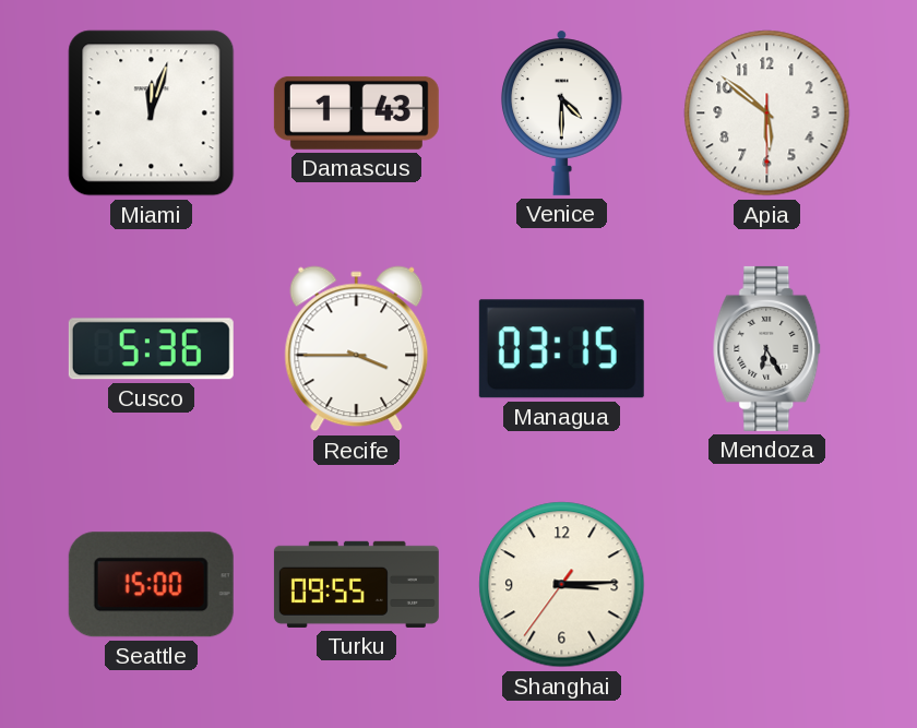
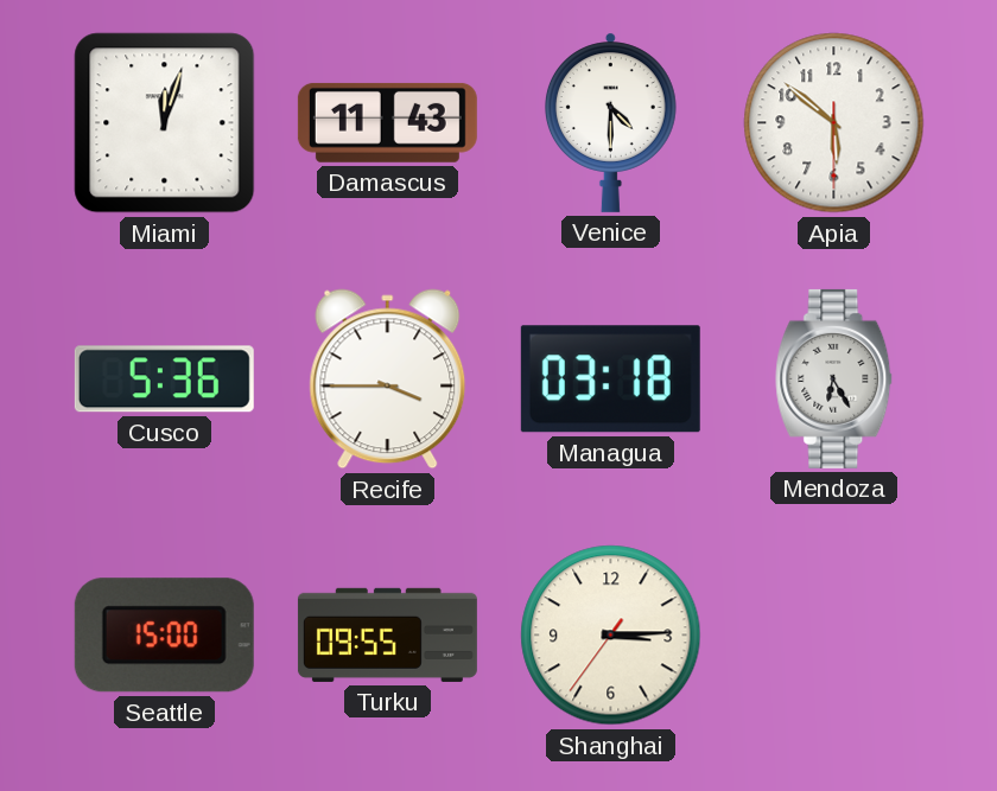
Damascus: 1:43 -> 11:43
Managua: 03:15 -> 03:18
